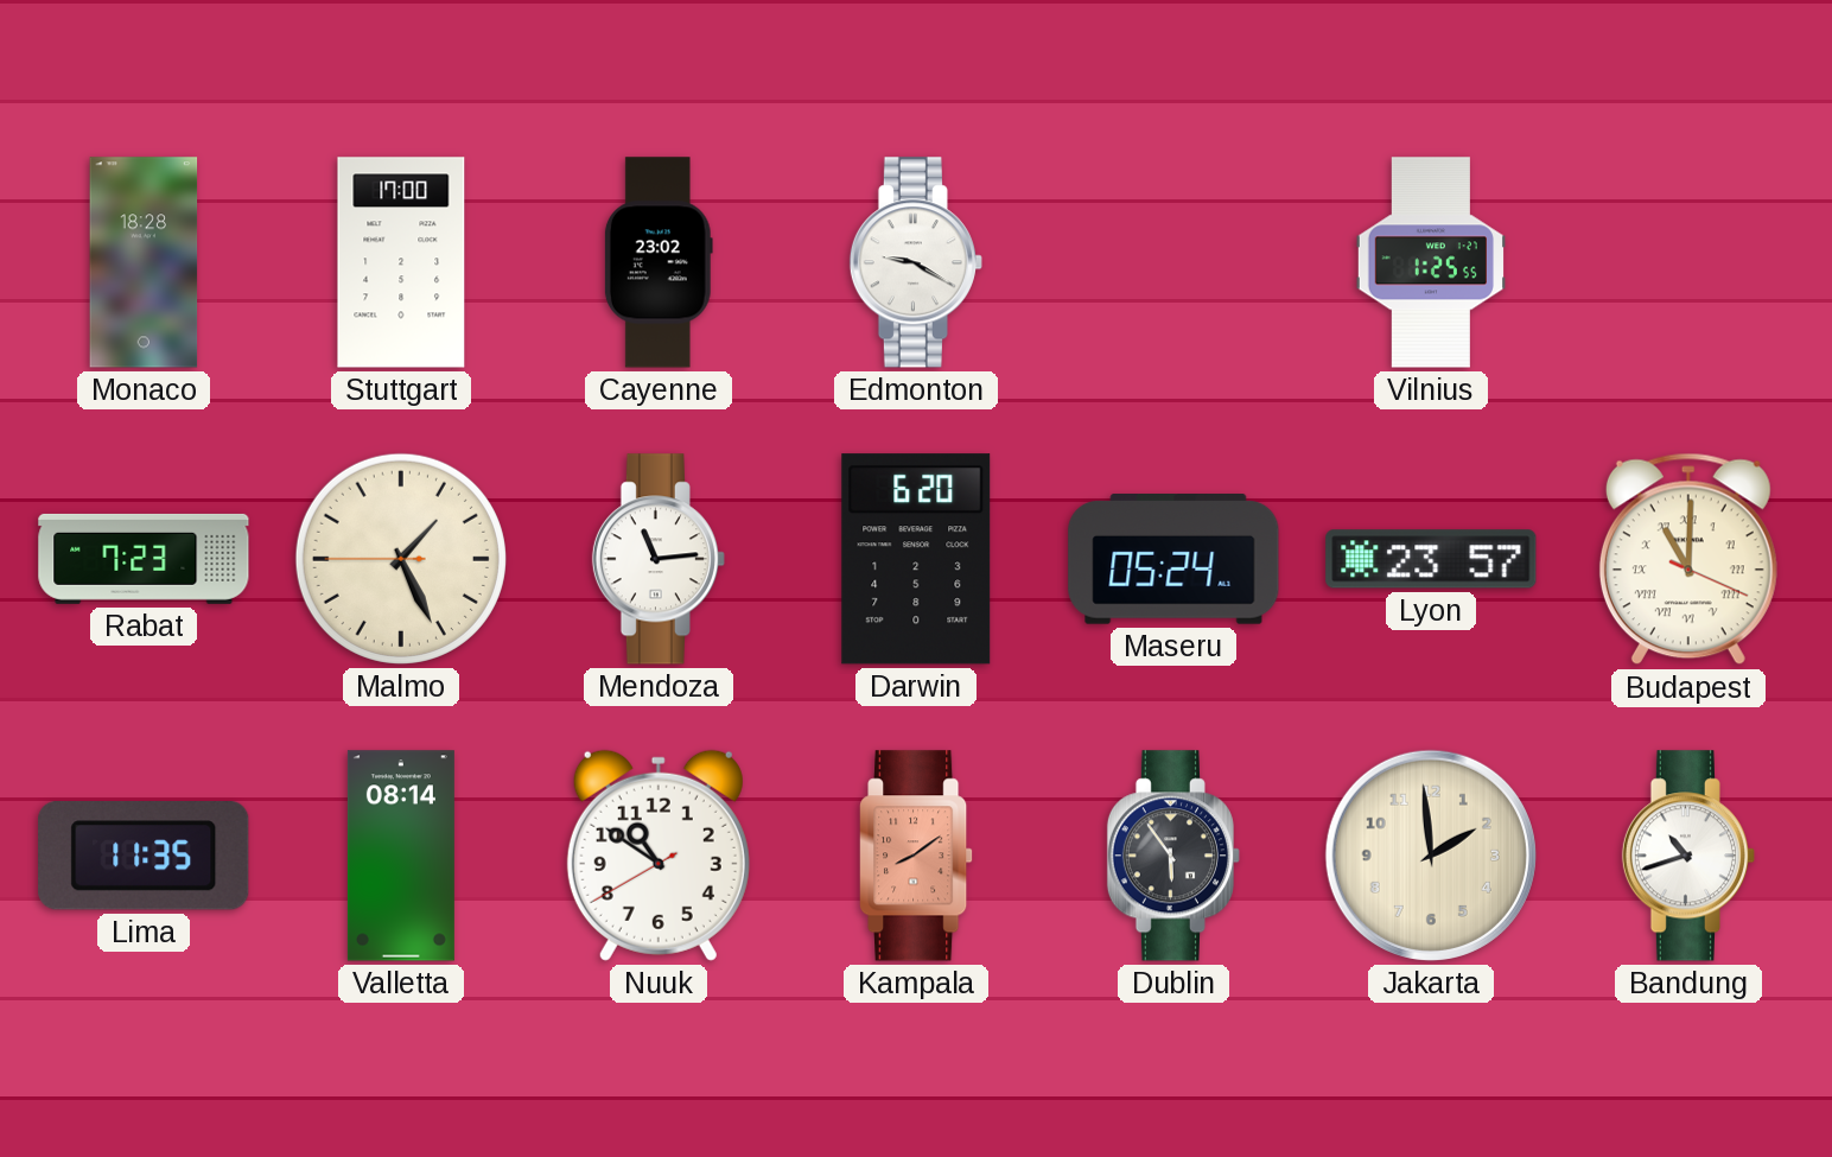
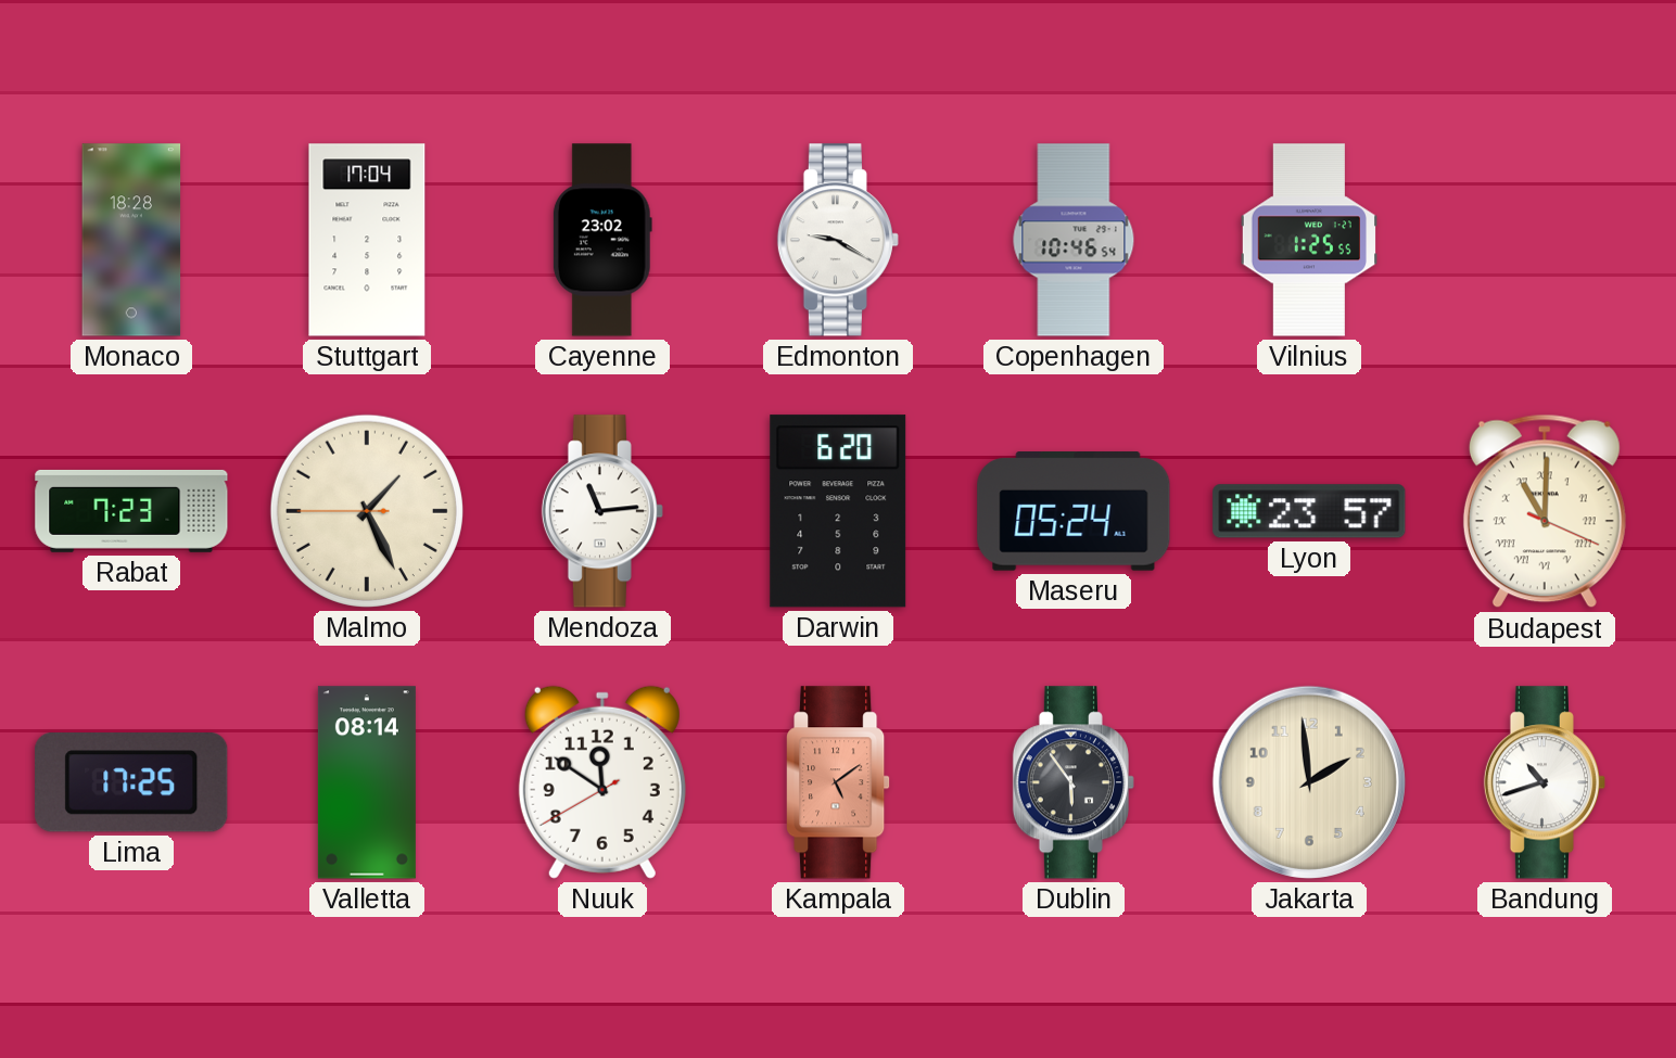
Stuttgart: 17:00 -> 17:04
Copenhagen: none -> 10:46
Lima: 11:35 -> 17:25
Nuuk: 10:50 -> 11:50
Kampala: 8:09 -> 5:09
